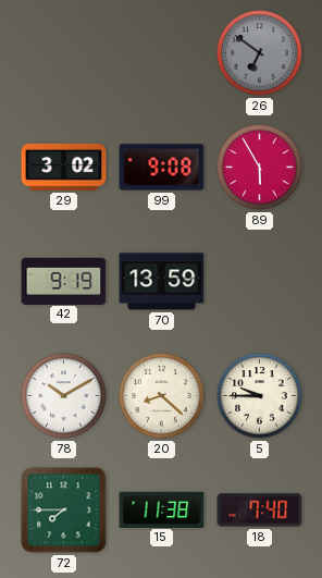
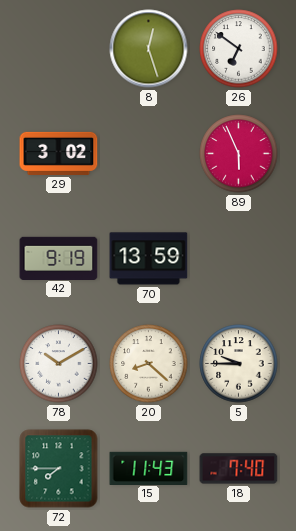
8: none -> 12:27
26 dial: grey -> white
99: 9:08 -> none
89: 5:55 -> 5:56
15: 11:38 -> 11:43
